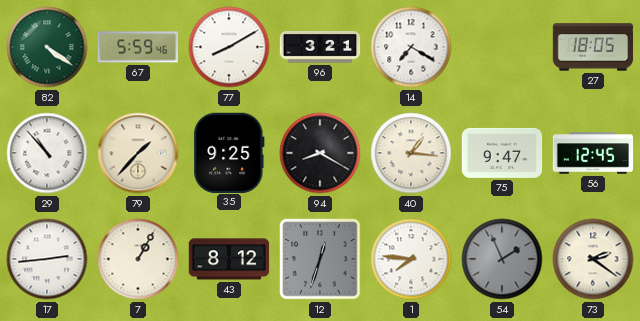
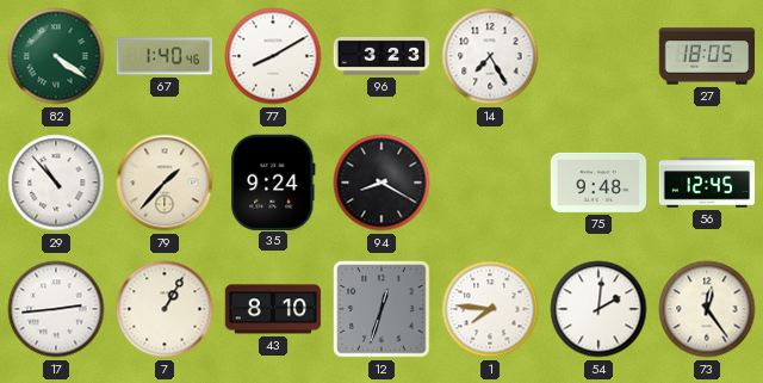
67: 5:59 -> 1:40
96: 3:21 -> 3:23
14: 7:20 -> 7:25
35: 9:25 -> 9:24
40: 1:16 -> none
75: 9:47 -> 9:48
43: 8:12 -> 8:10
54: 1:56 -> 2:01
54 dial: grey -> white
73: 2:21 -> 12:24
